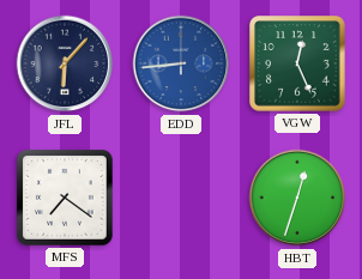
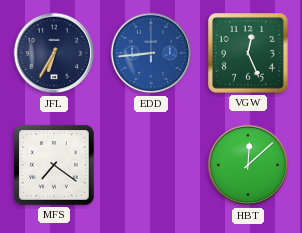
JFL: 6:07 -> 6:35
HBT: 12:33 -> 12:08
